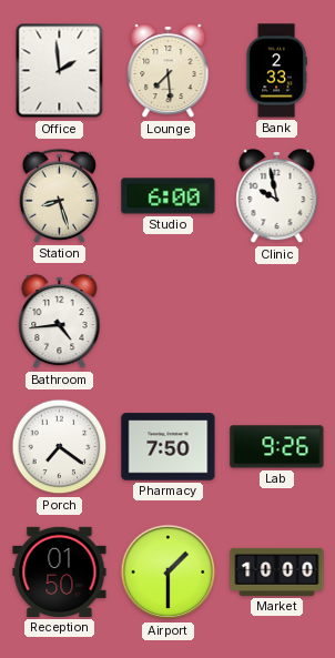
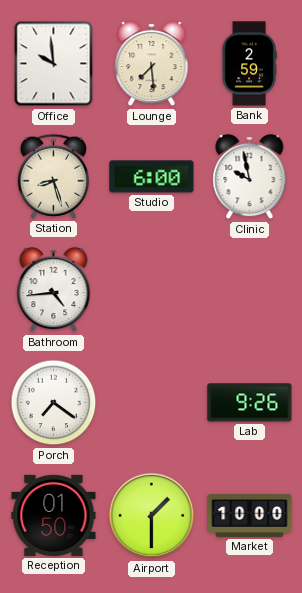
Office: 1:59 -> 9:59
Bank: 2:33 -> 2:59
Pharmacy: 7:50 -> none
